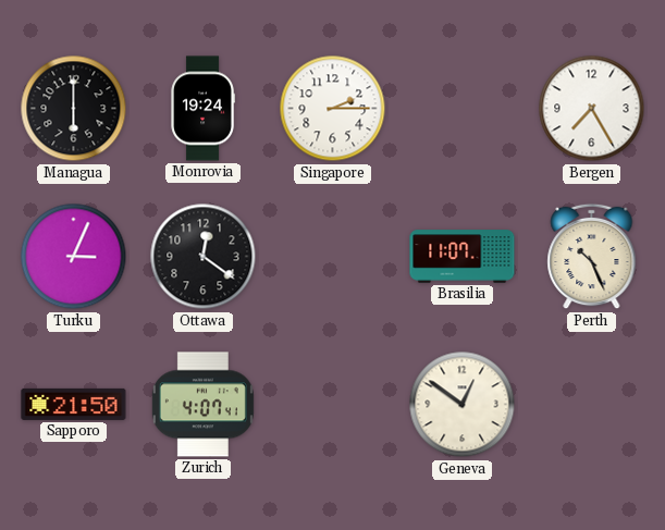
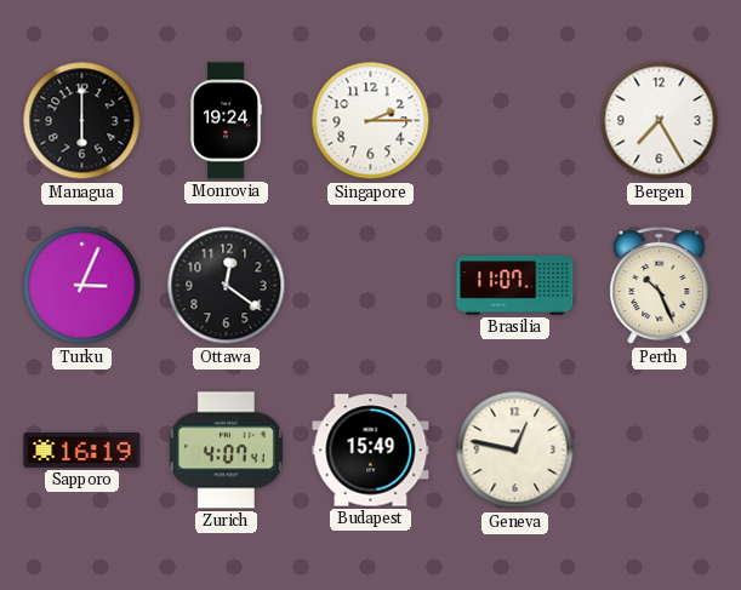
Sapporo: 21:50 -> 16:19
Budapest: none -> 15:49
Geneva: 12:51 -> 12:47
